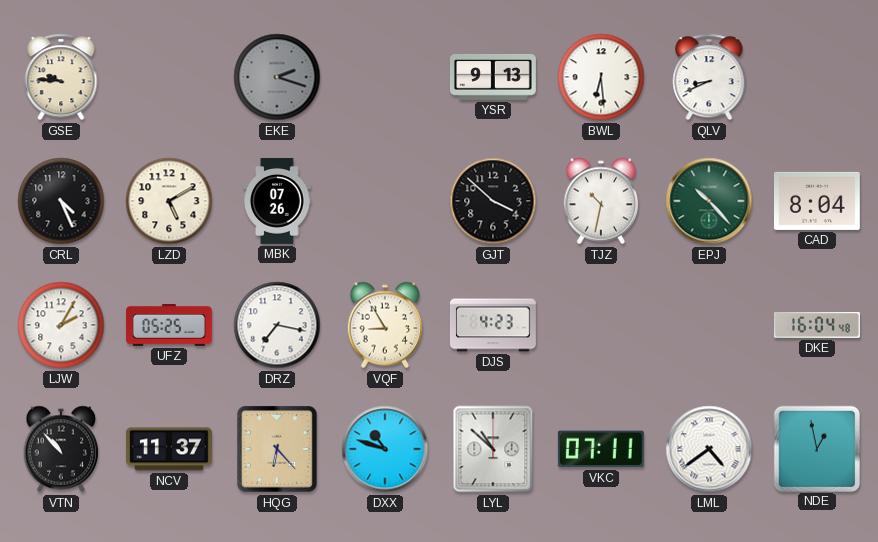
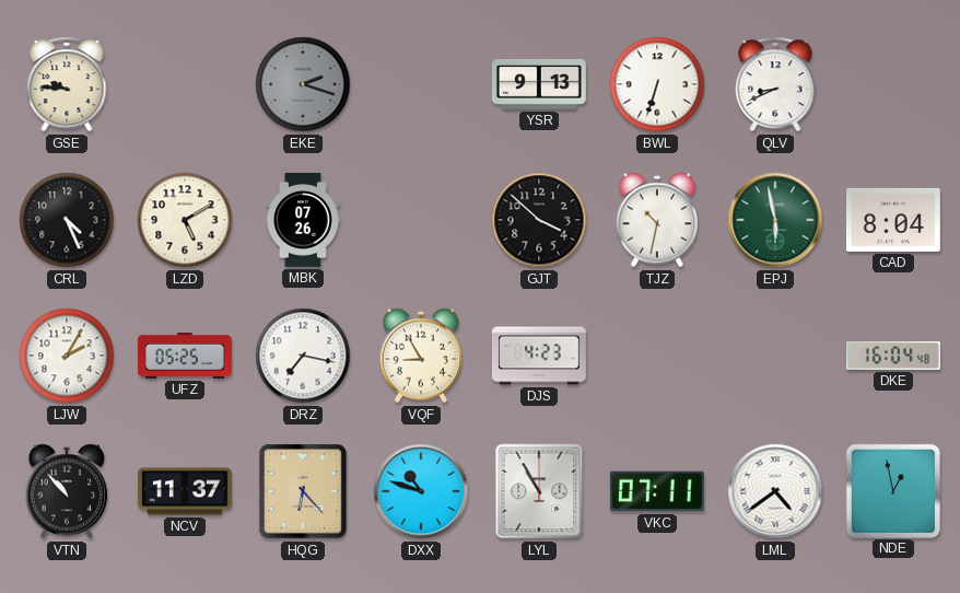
BWL: 6:29 -> 6:33
EPJ: 10:23 -> 5:58
LYL: 10:52 -> 10:55
